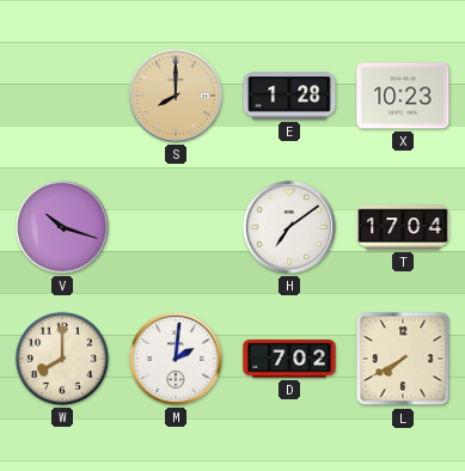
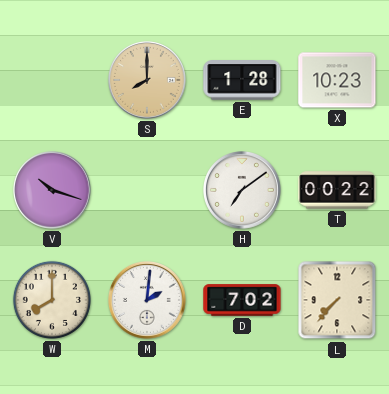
T: 17:04 -> 00:22
L: 7:40 -> 7:37
